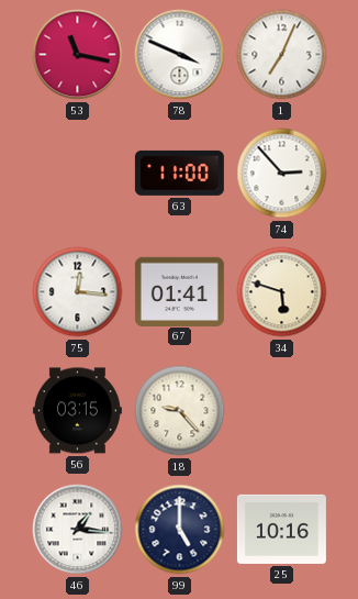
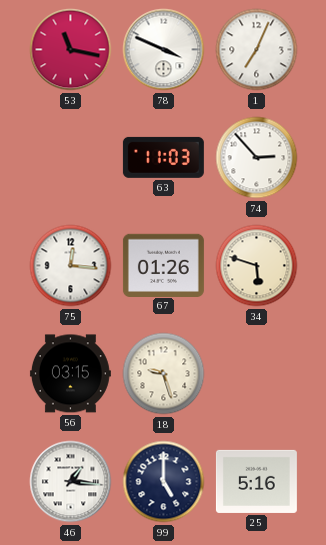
63: 11:00 -> 11:03
67: 01:41 -> 01:26
18: 9:23 -> 9:27
25: 10:16 -> 5:16
